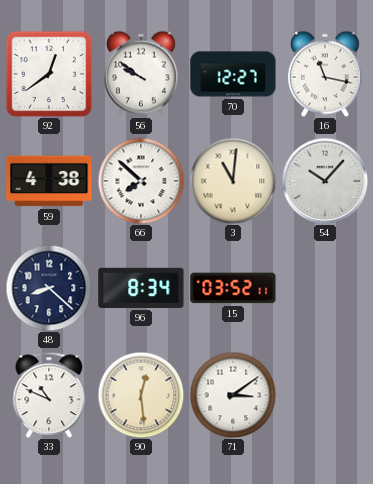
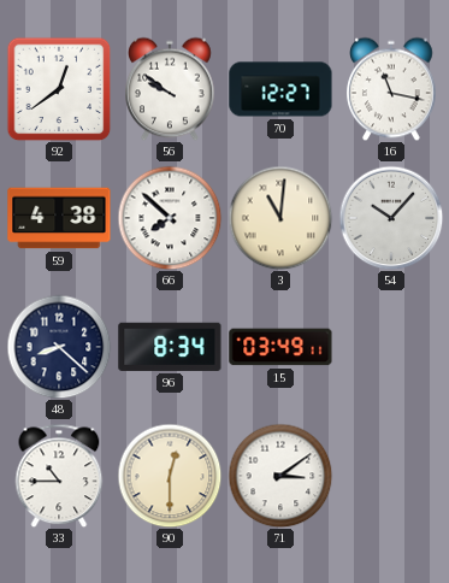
15: 03:52 -> 03:49
33: 10:49 -> 10:45
90: 12:29 -> 12:30
